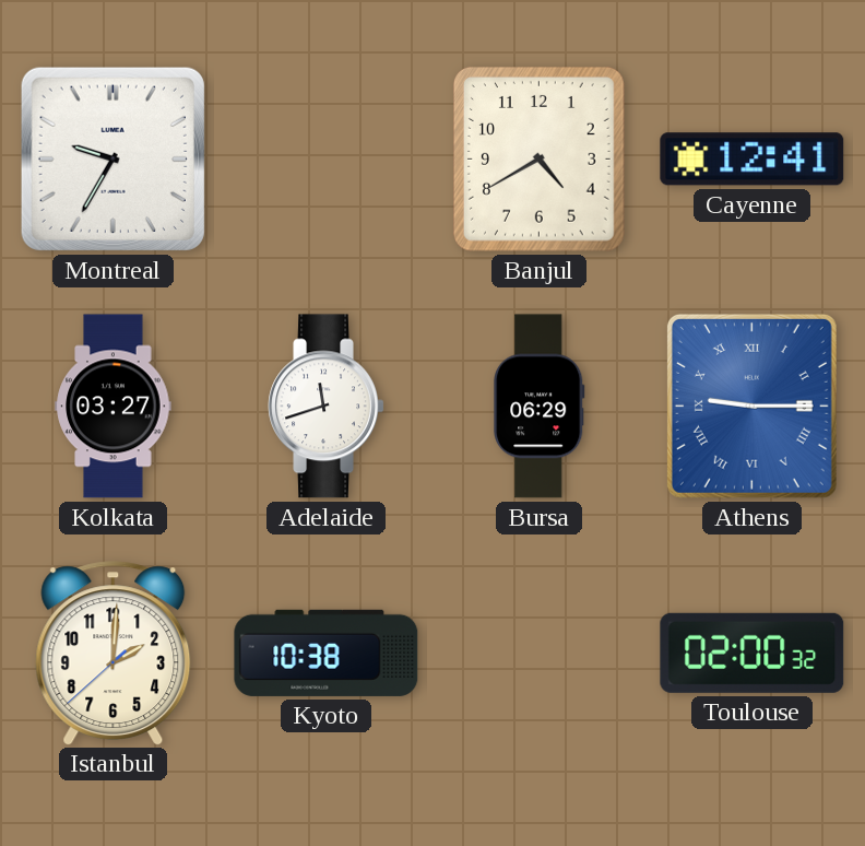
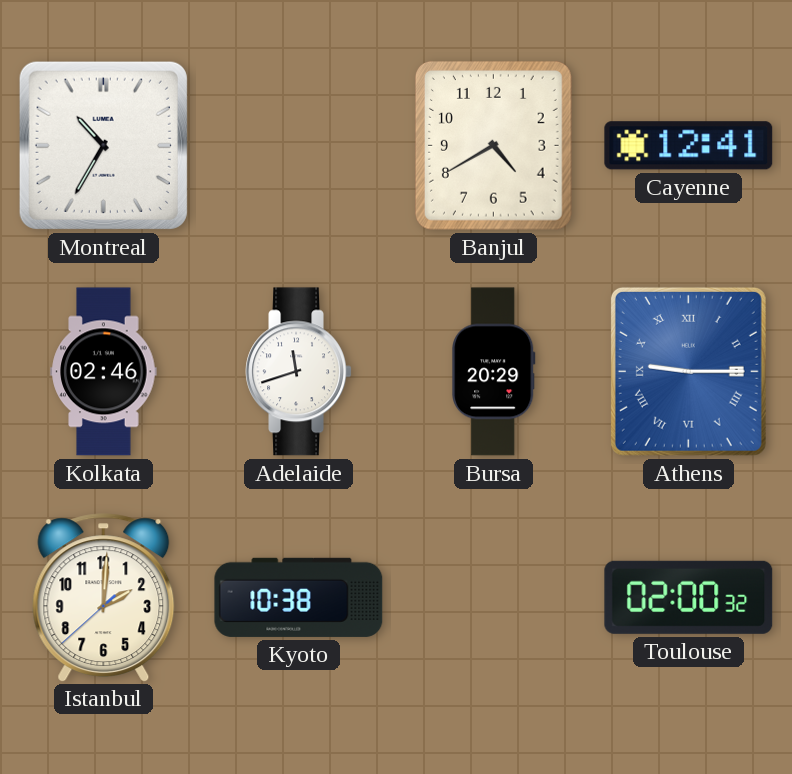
Montreal: 9:35 -> 10:35
Kolkata: 03:27 -> 02:46
Bursa: 06:29 -> 20:29
